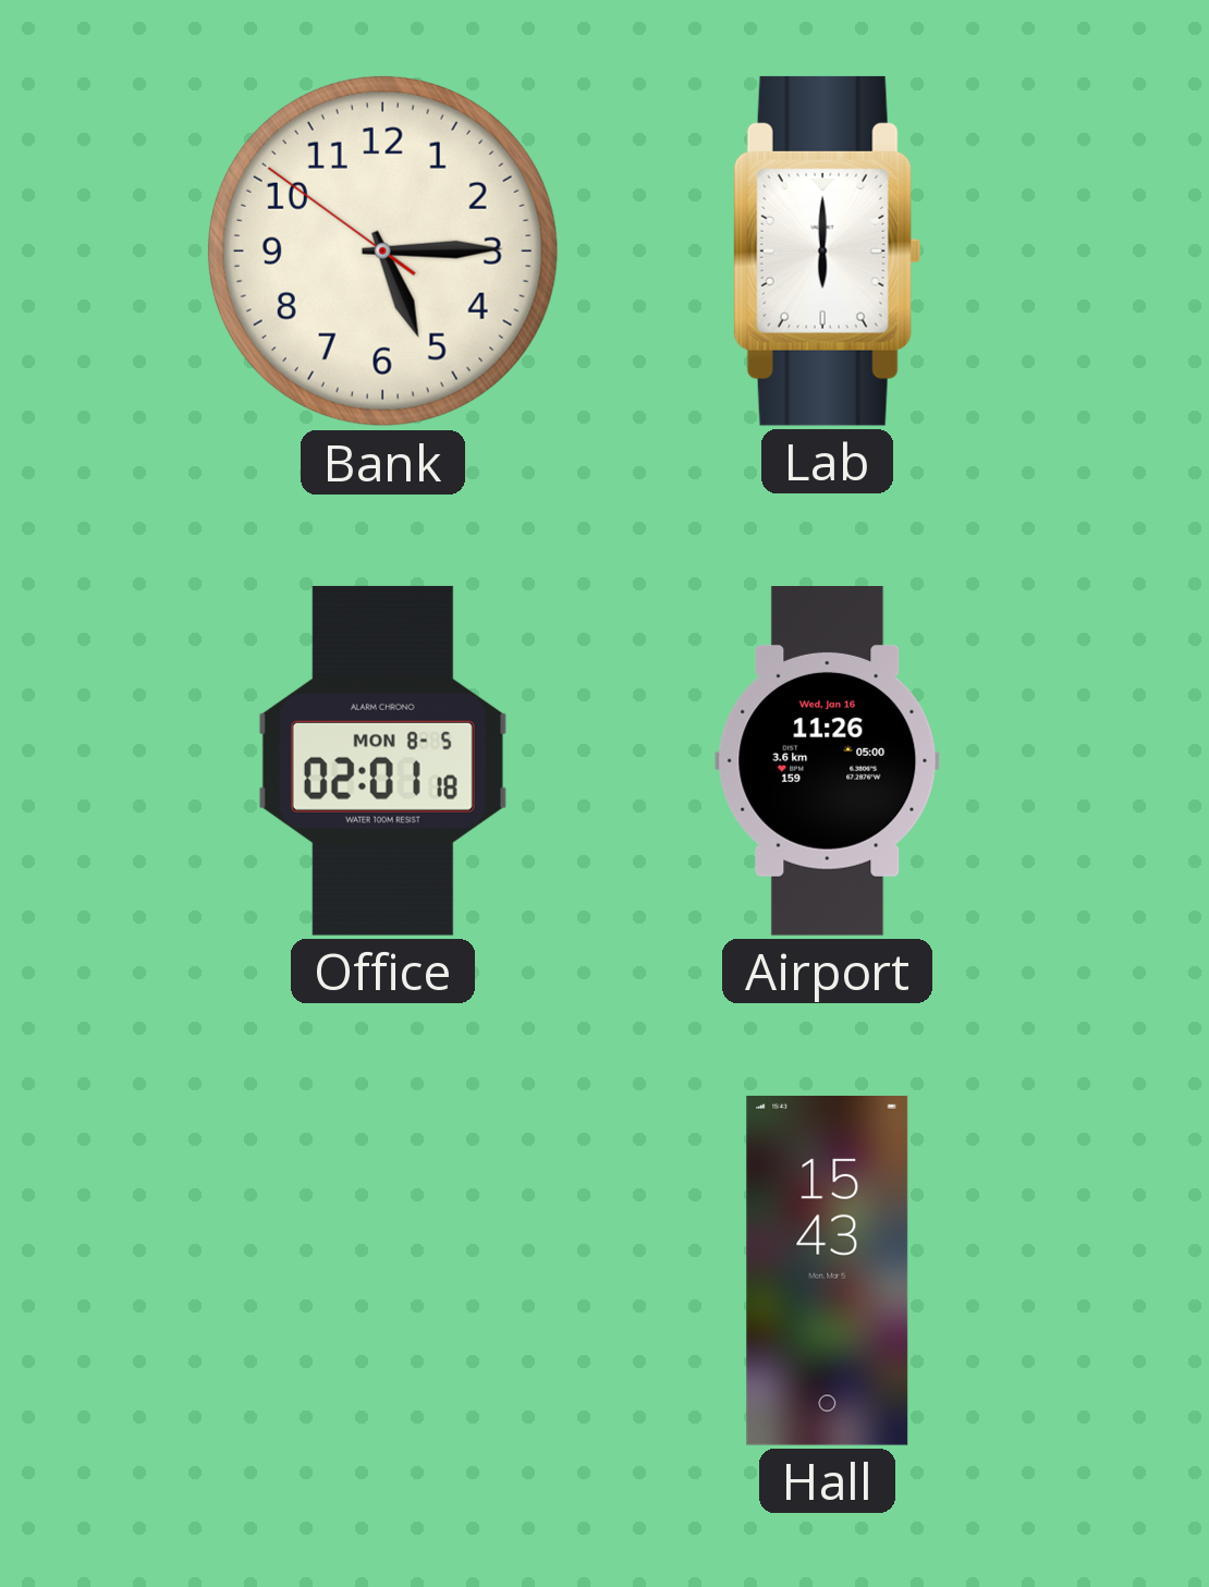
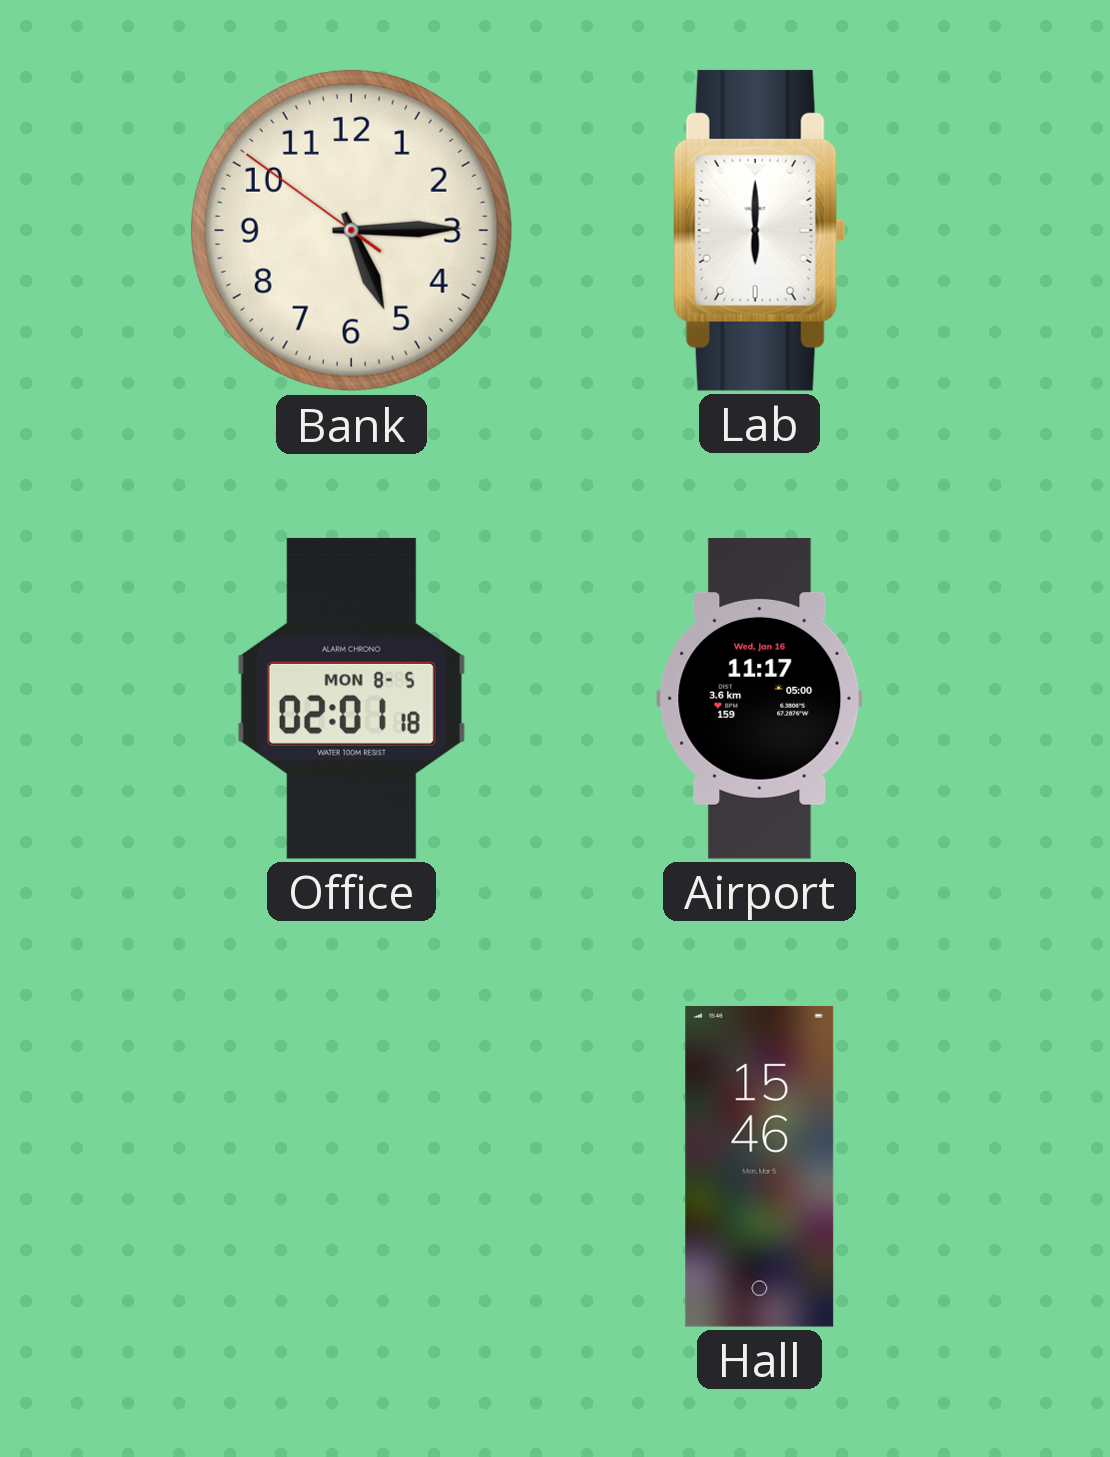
Airport: 11:26 -> 11:17
Hall: 15:43 -> 15:46
